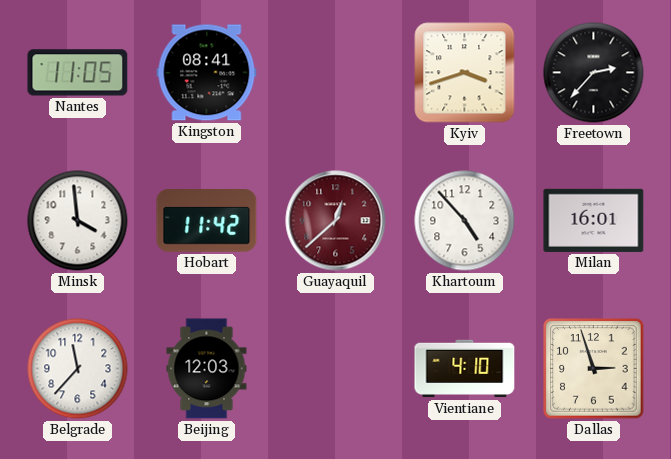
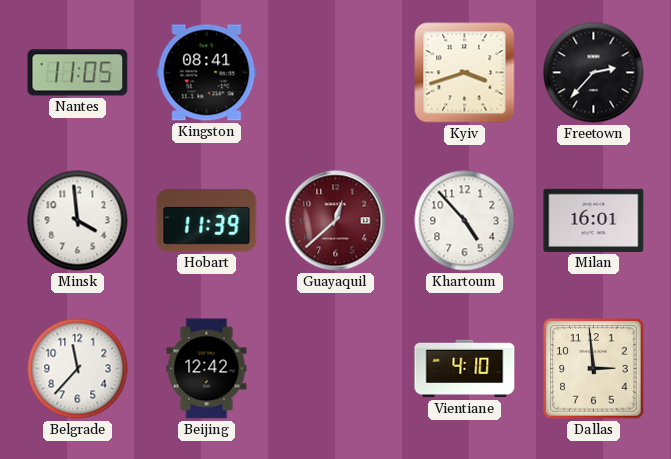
Hobart: 11:42 -> 11:39
Beijing: 12:03 -> 12:42
Dallas: 2:57 -> 2:59
